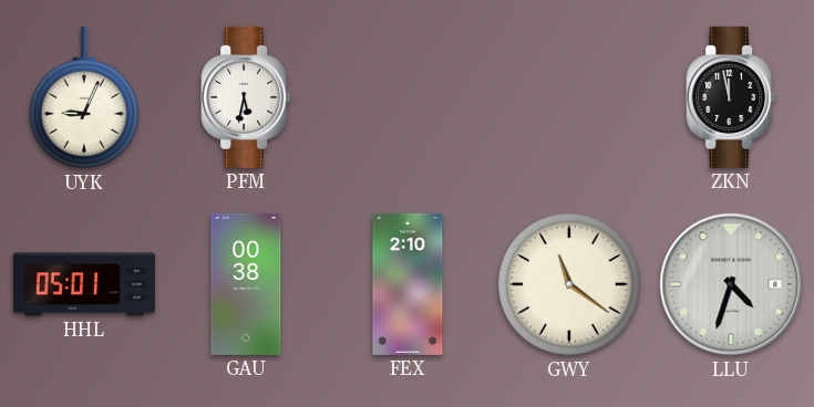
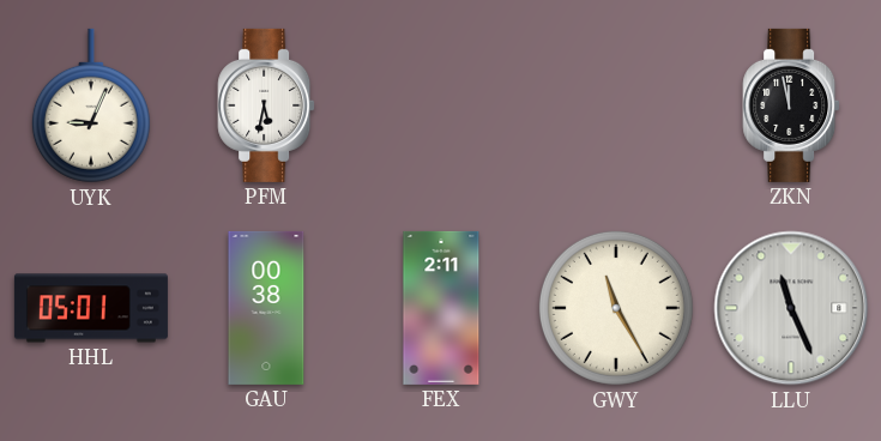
FEX: 2:10 -> 2:11
GWY: 11:21 -> 11:25
LLU: 4:33 -> 11:26
